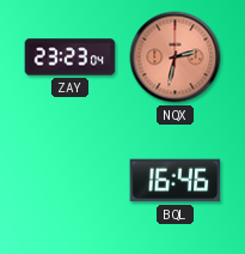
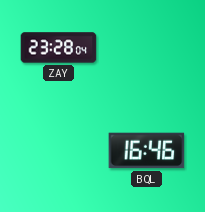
ZAY: 23:23 -> 23:28
NQX: 2:32 -> none
